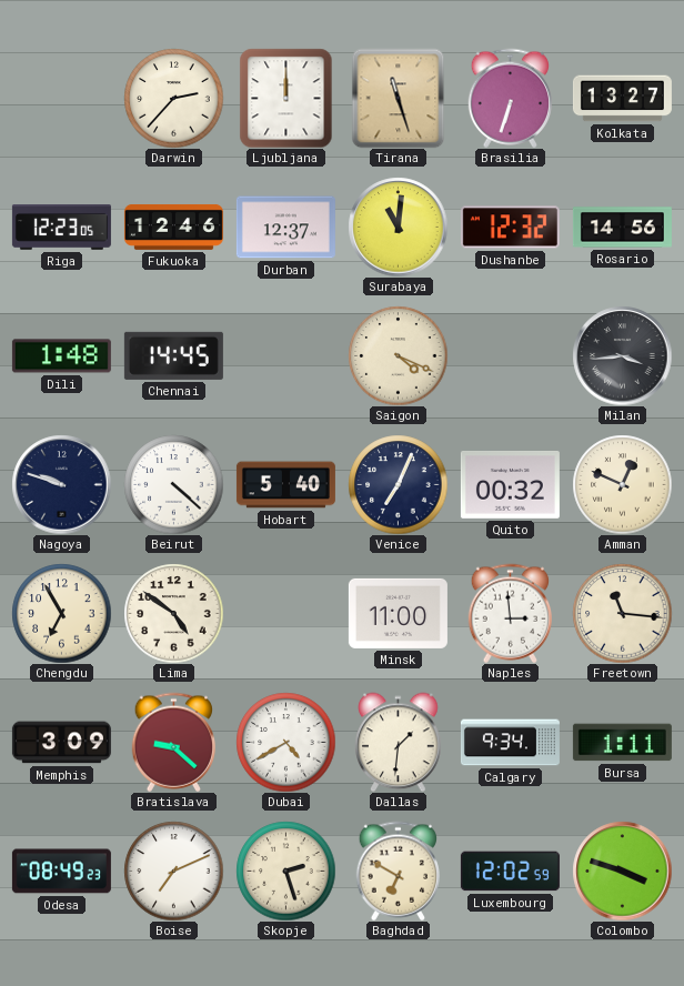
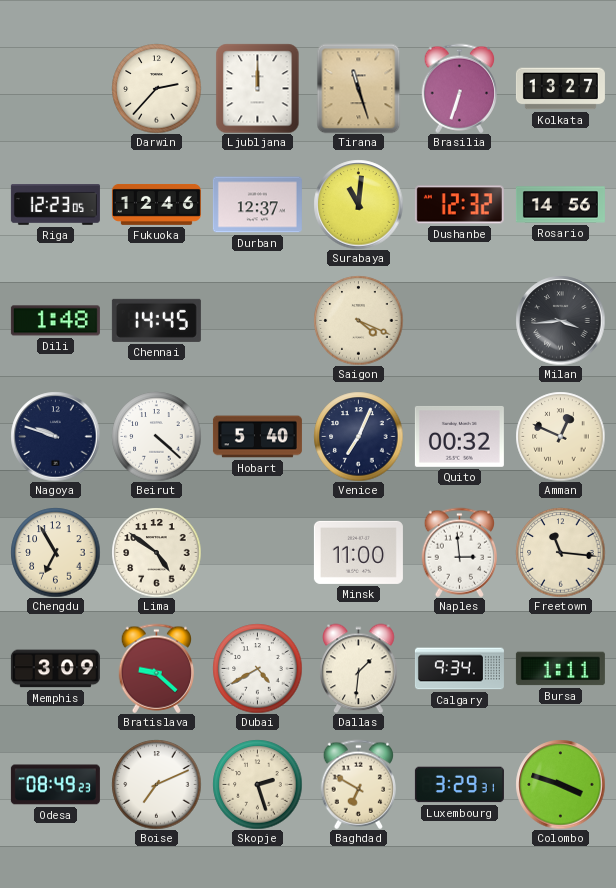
Luxembourg: 12:02 -> 3:29
